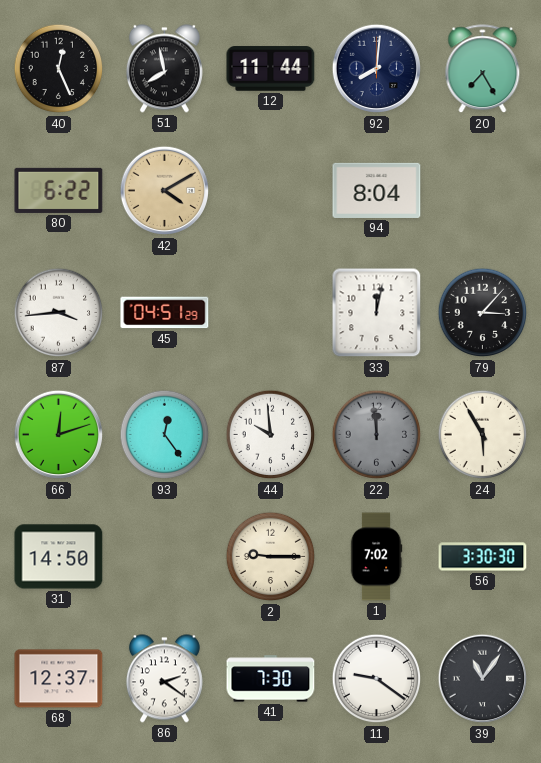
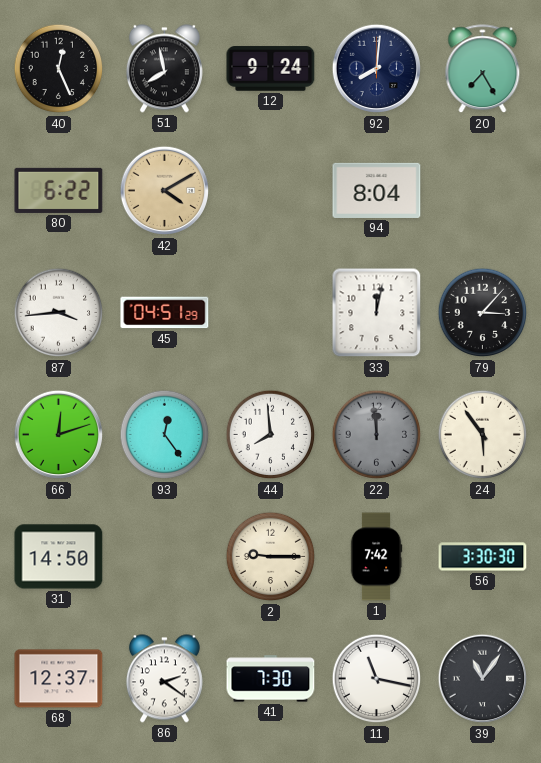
12: 11:44 -> 9:24
44: 9:59 -> 7:59
24: 5:55 -> 5:54
1: 7:02 -> 7:42
11: 9:21 -> 11:17
